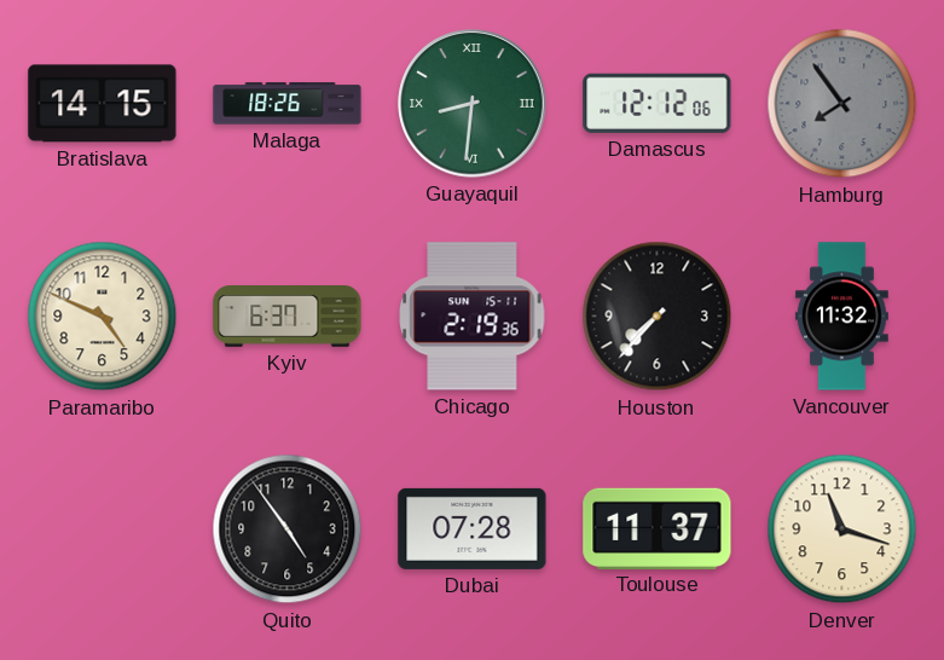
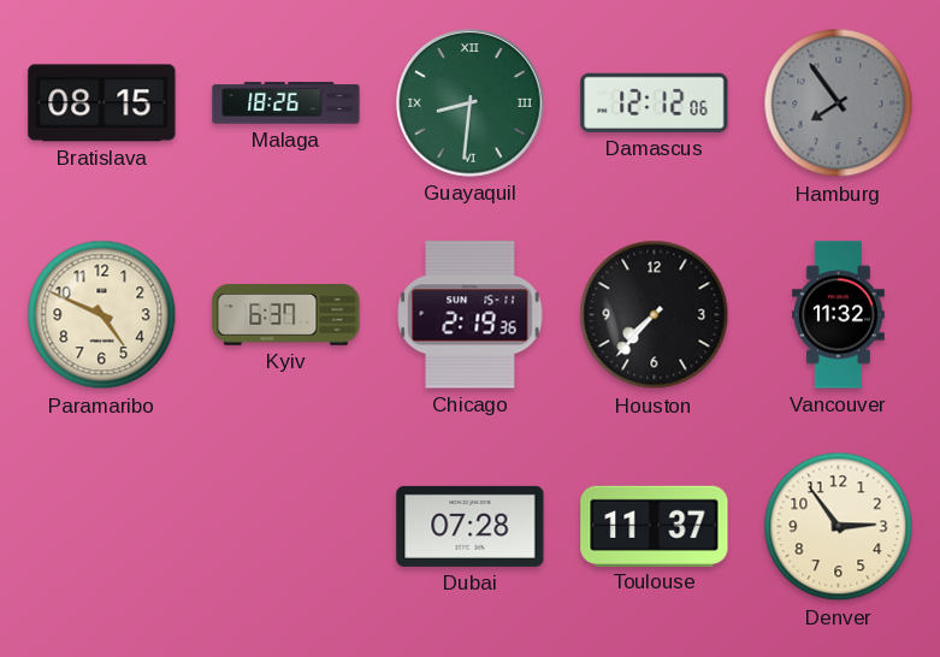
Bratislava: 14:15 -> 08:15
Quito: 4:54 -> none
Denver: 11:18 -> 2:54
